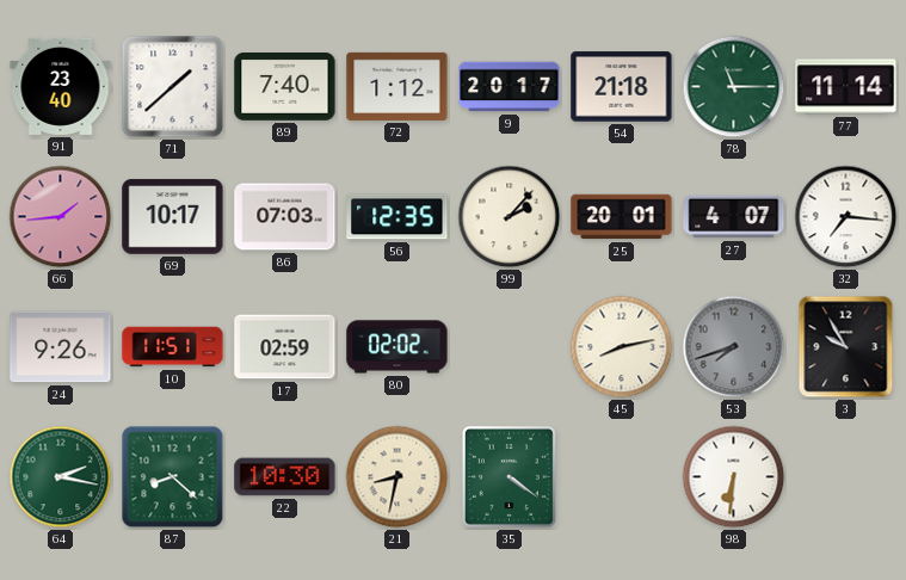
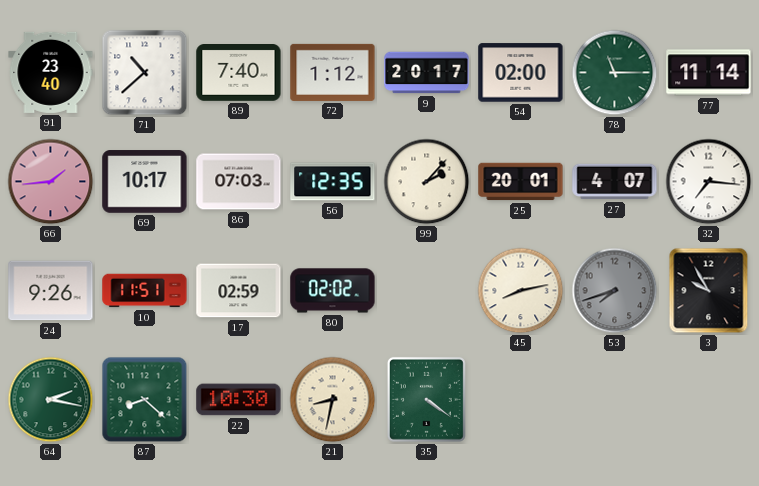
71: 1:38 -> 10:38
54: 21:18 -> 02:00
98: 6:31 -> none
